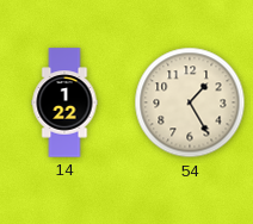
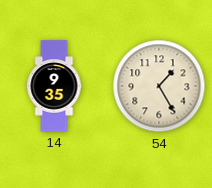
14: 1:22 -> 9:35
